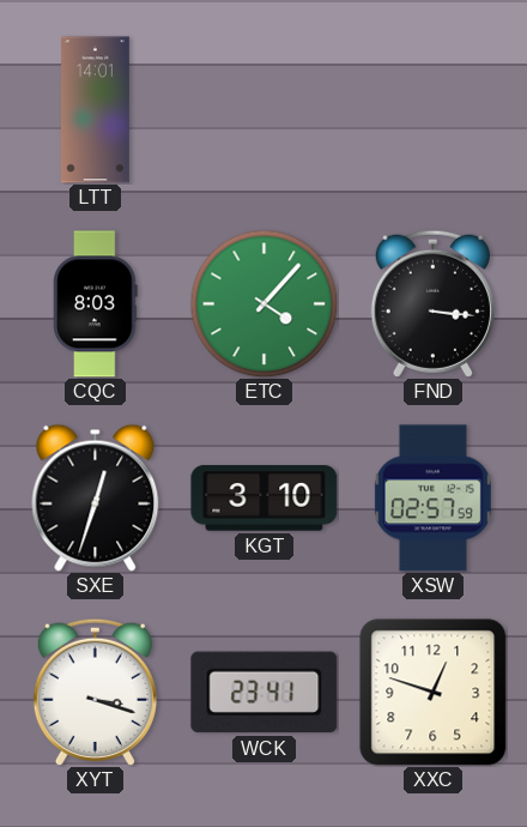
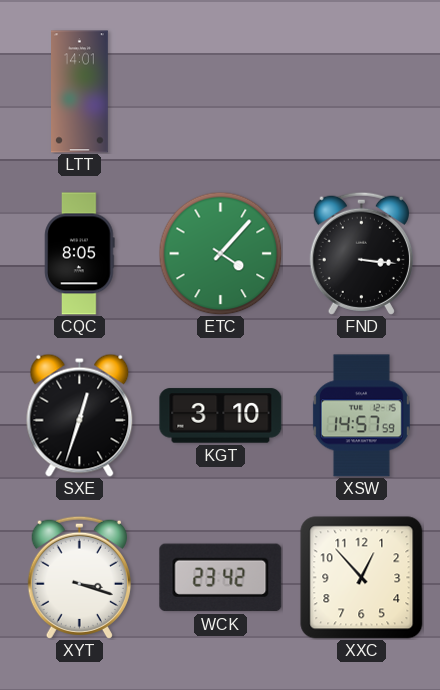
CQC: 8:03 -> 8:05
XSW: 02:57 -> 14:57
WCK: 23:41 -> 23:42
XXC: 12:48 -> 12:53
